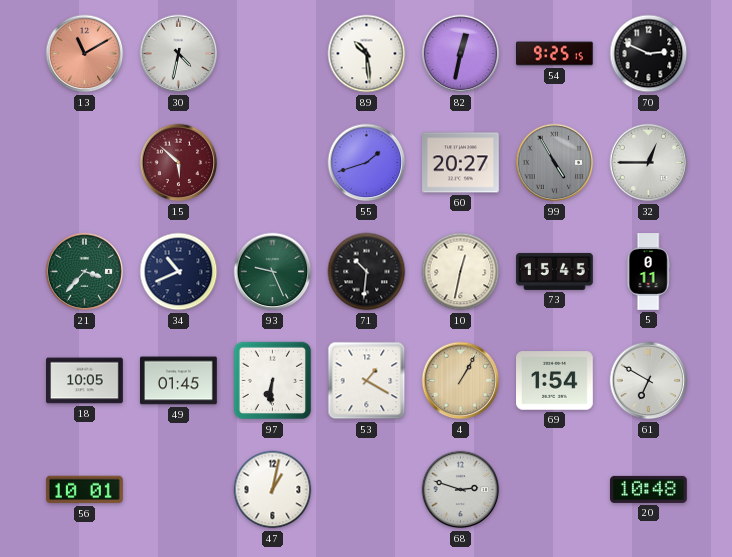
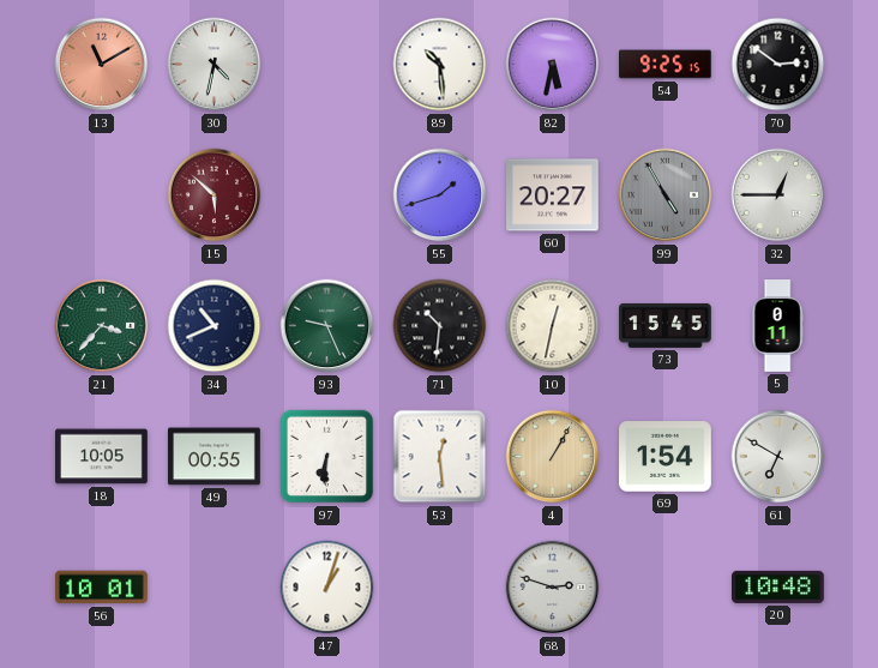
82: 12:32 -> 5:32
70: 2:49 -> 2:51
49: 01:45 -> 00:55
53: 1:20 -> 12:29
47: 1:02 -> 1:03
